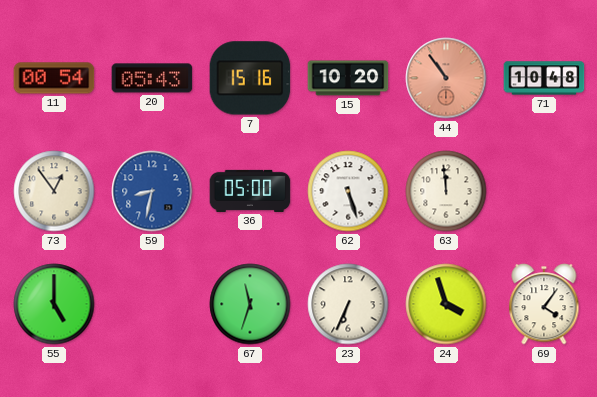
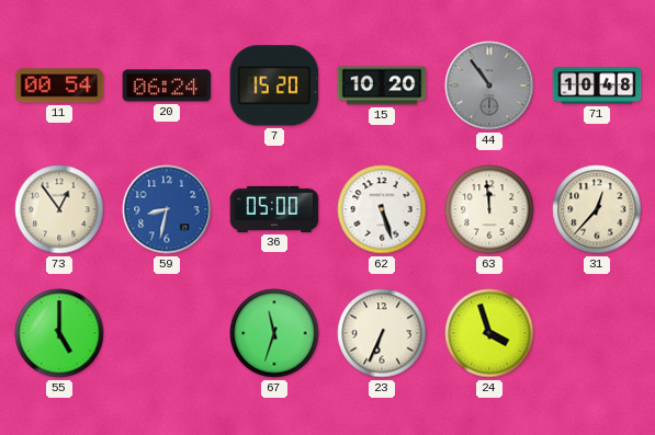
20: 05:43 -> 06:24
7: 15:16 -> 15:20
44 dial: salmon -> grey
31: none -> 12:37
69: 4:06 -> none
